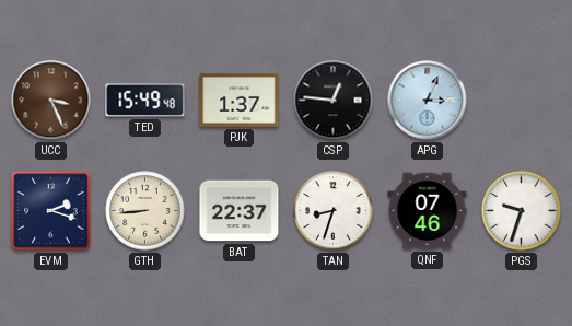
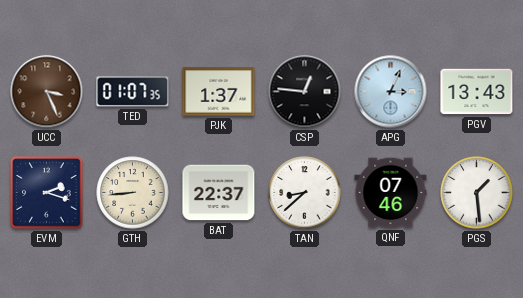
TED: 15:49 -> 01:07
PGV: none -> 13:43
TAN: 8:33 -> 8:38
PGS: 9:33 -> 1:29
